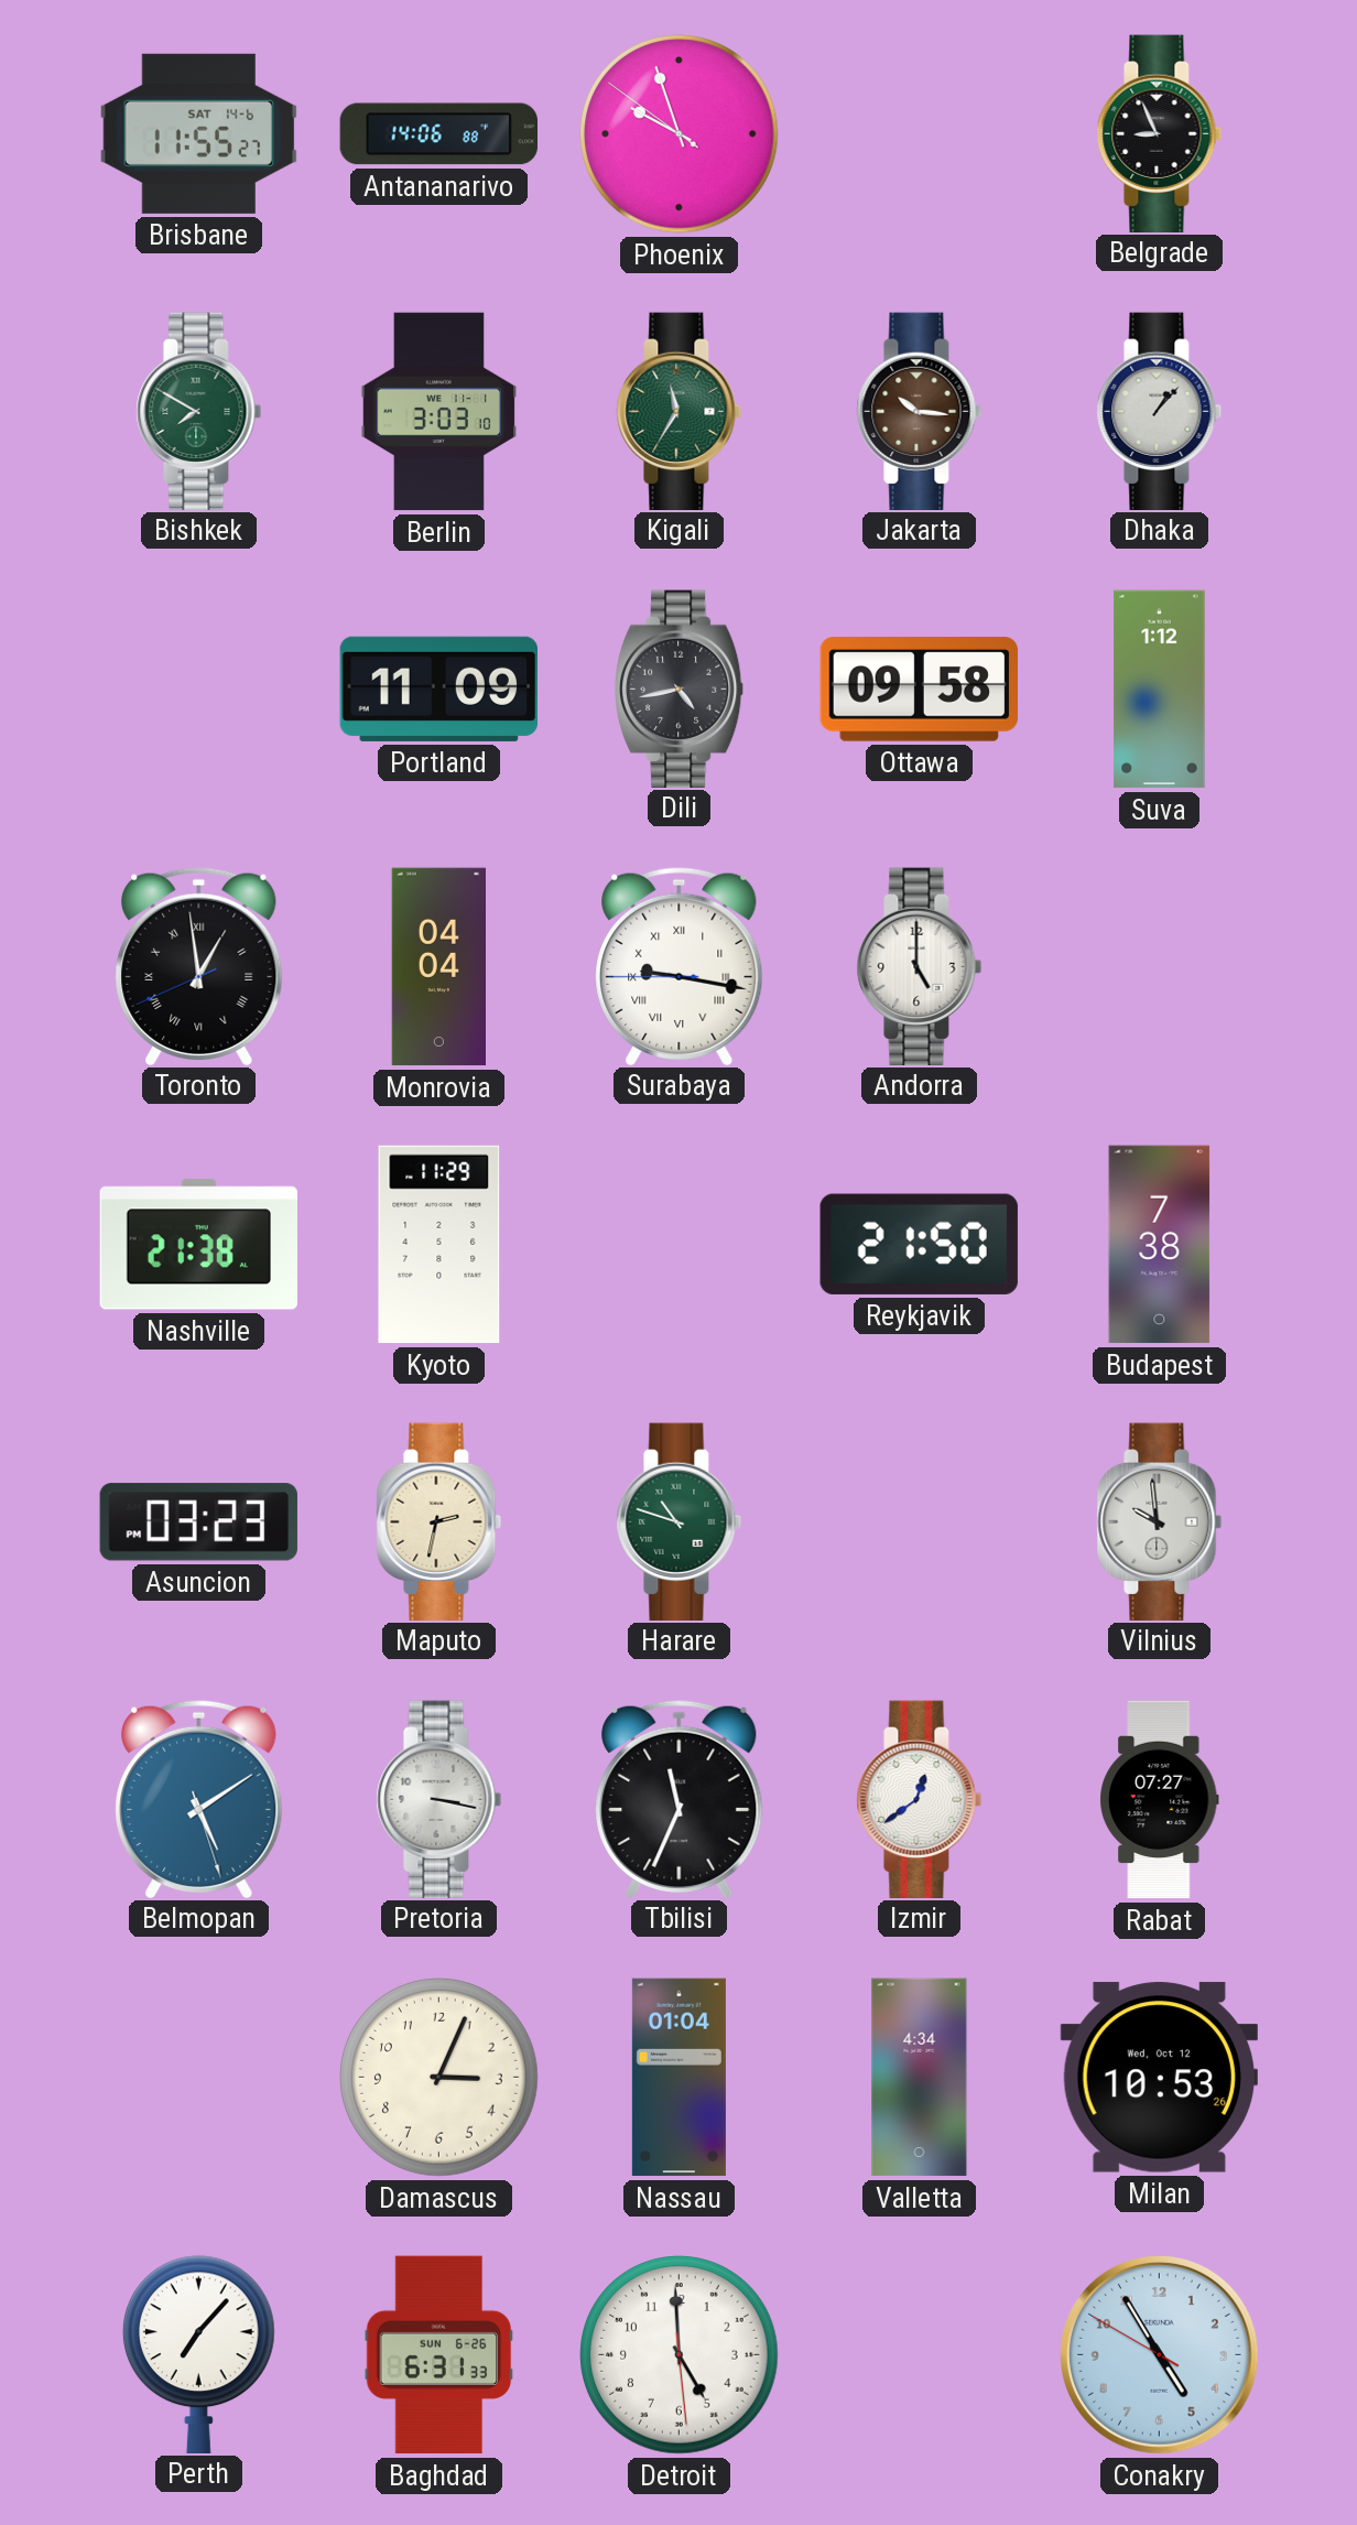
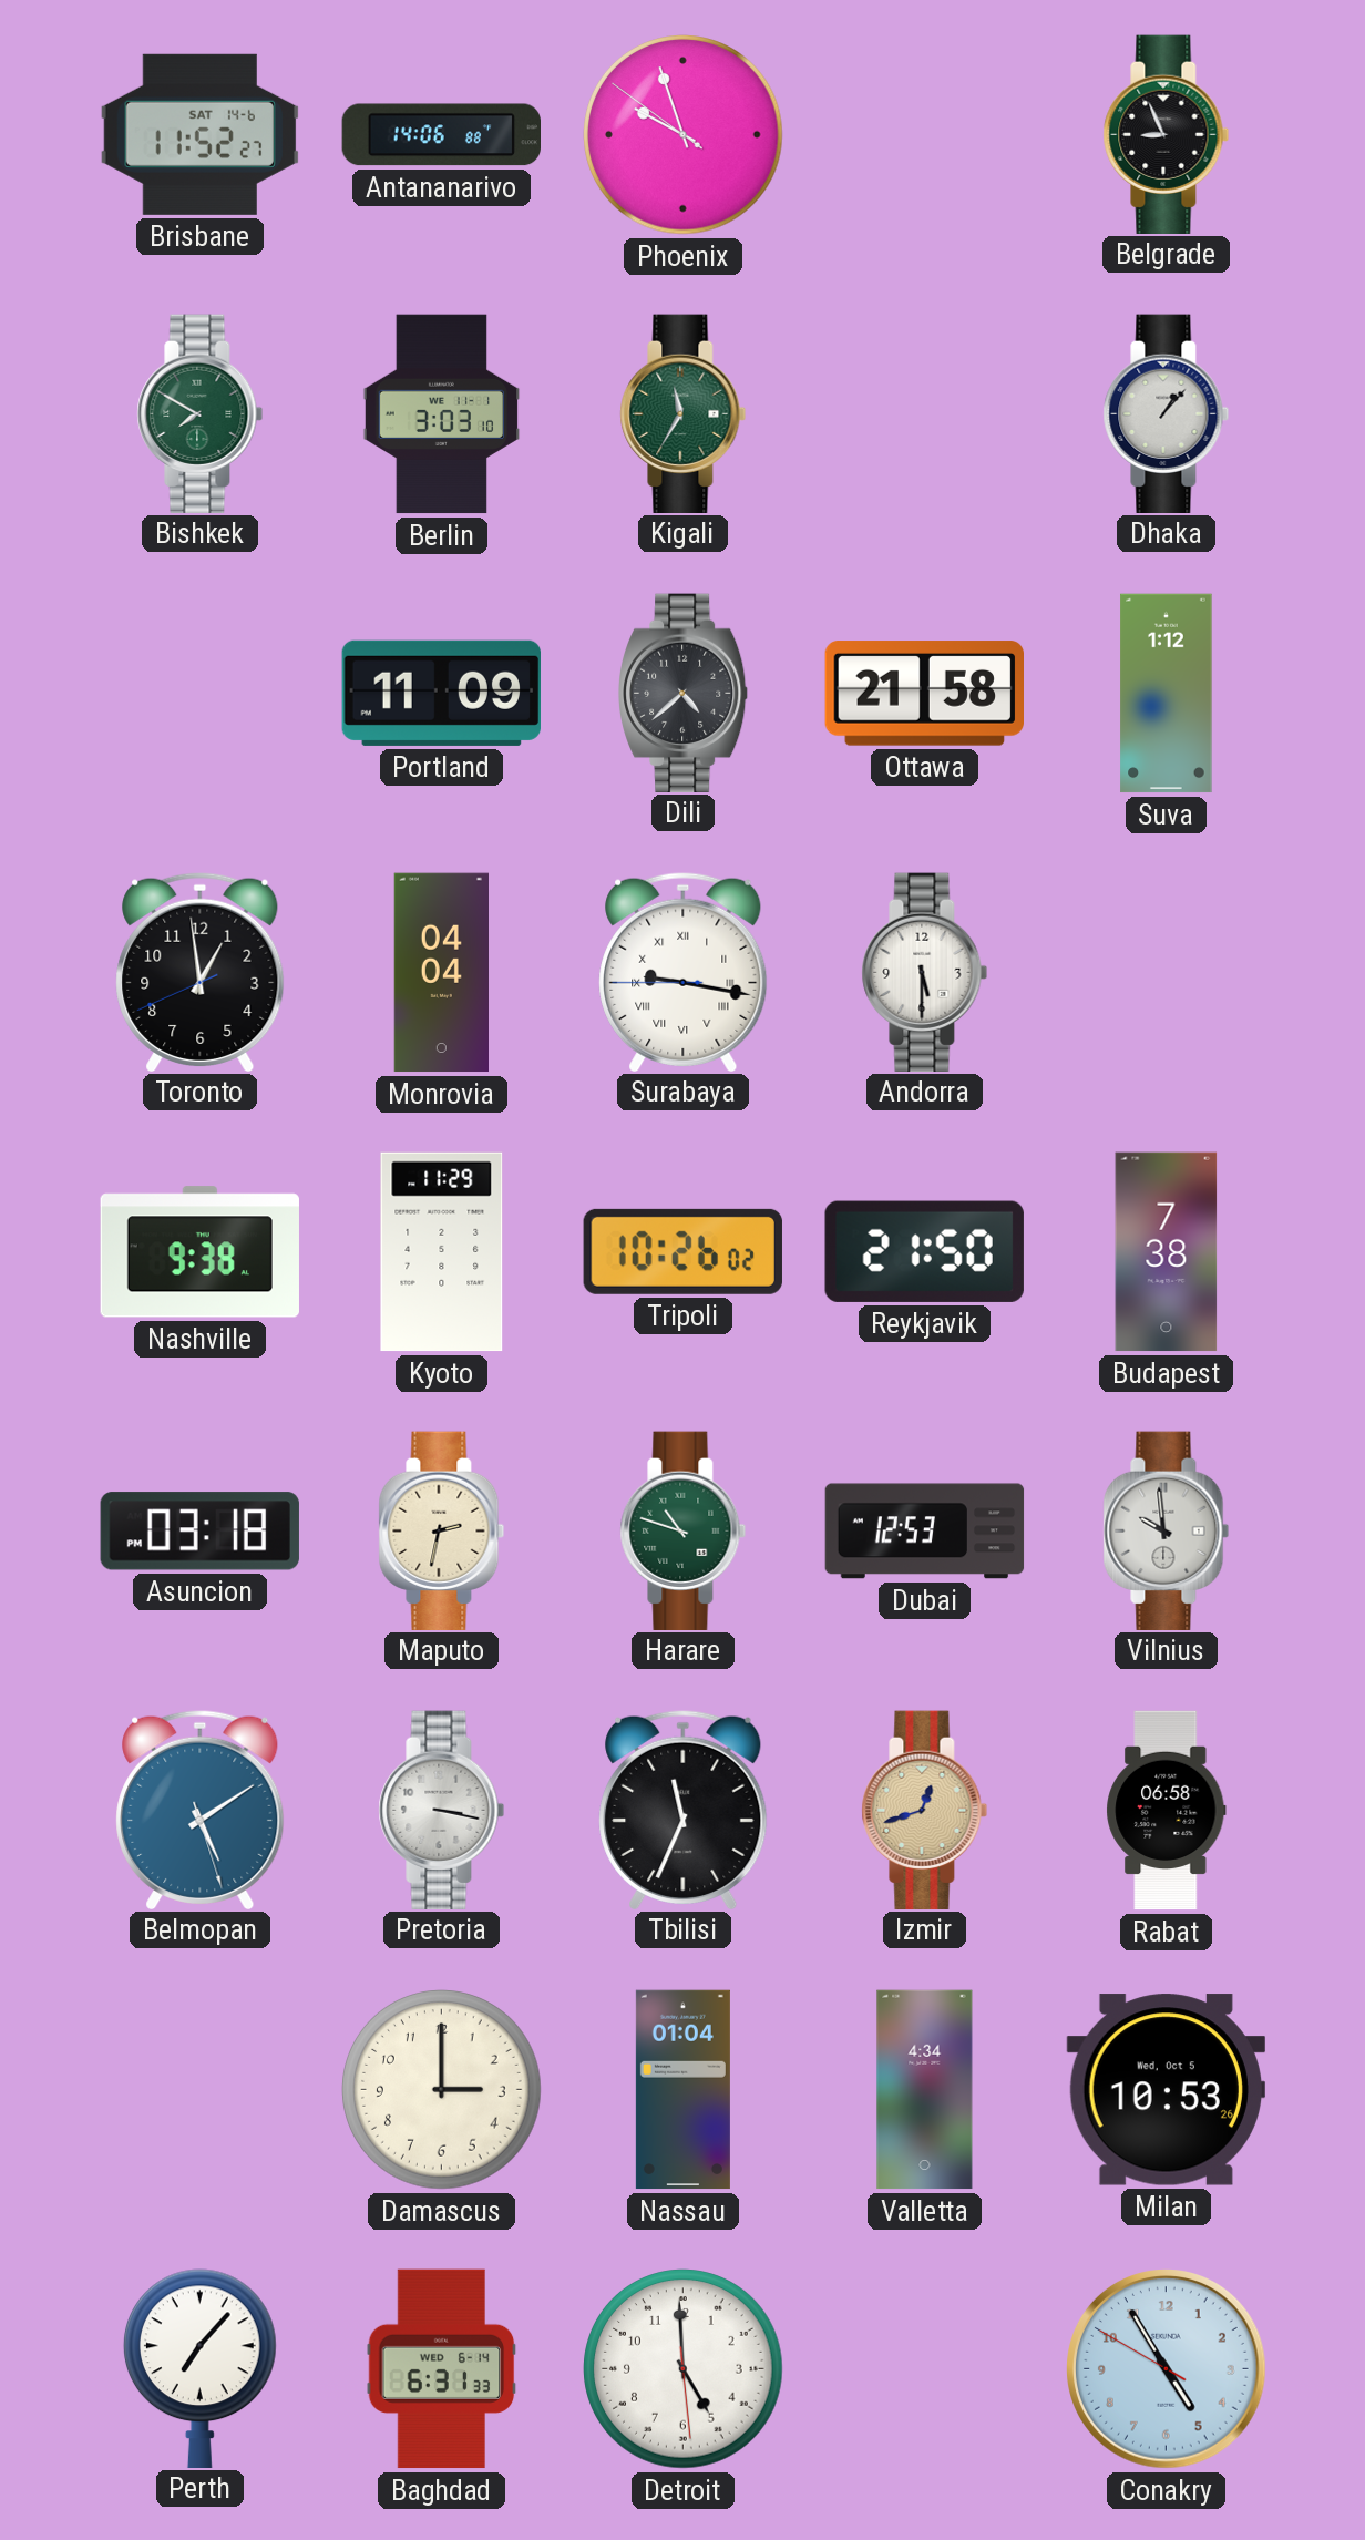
Brisbane: 11:55 -> 11:52
Jakarta: 10:16 -> none
Dili: 4:43 -> 4:38
Ottawa: 09:58 -> 21:58
Toronto numerals: Roman -> Arabic
Andorra: 5:00 -> 5:30
Nashville: 21:38 -> 9:38
Tripoli: none -> 10:26
Asuncion: 03:23 -> 03:18
Dubai: none -> 12:53
Izmir: 12:39 -> 12:42
Izmir dial: white -> champagne
Rabat: 07:27 -> 06:58
Damascus: 3:04 -> 3:00
Milan date: Wed, Oct 12 -> Wed, Oct 5
Baghdad date: SUN 6-26 -> WED 6-14
